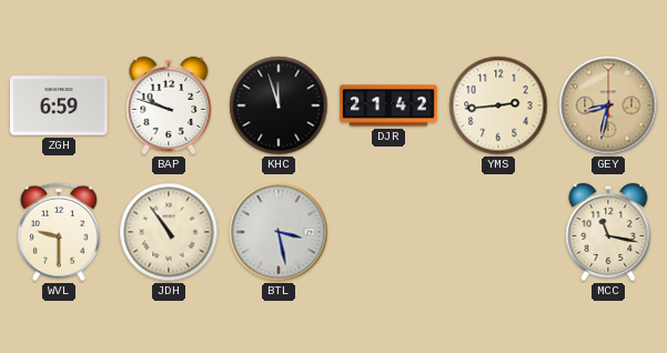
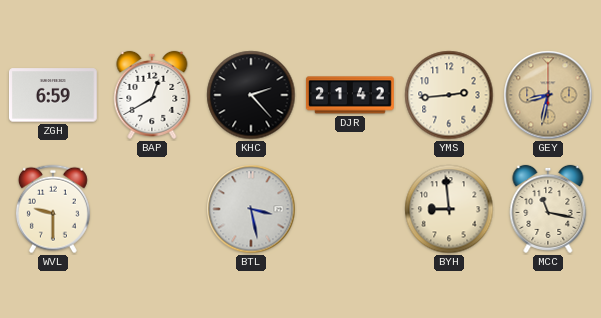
BAP: 9:48 -> 12:40
KHC: 11:57 -> 2:23
JDH: 10:54 -> none
BYH: none -> 8:59
